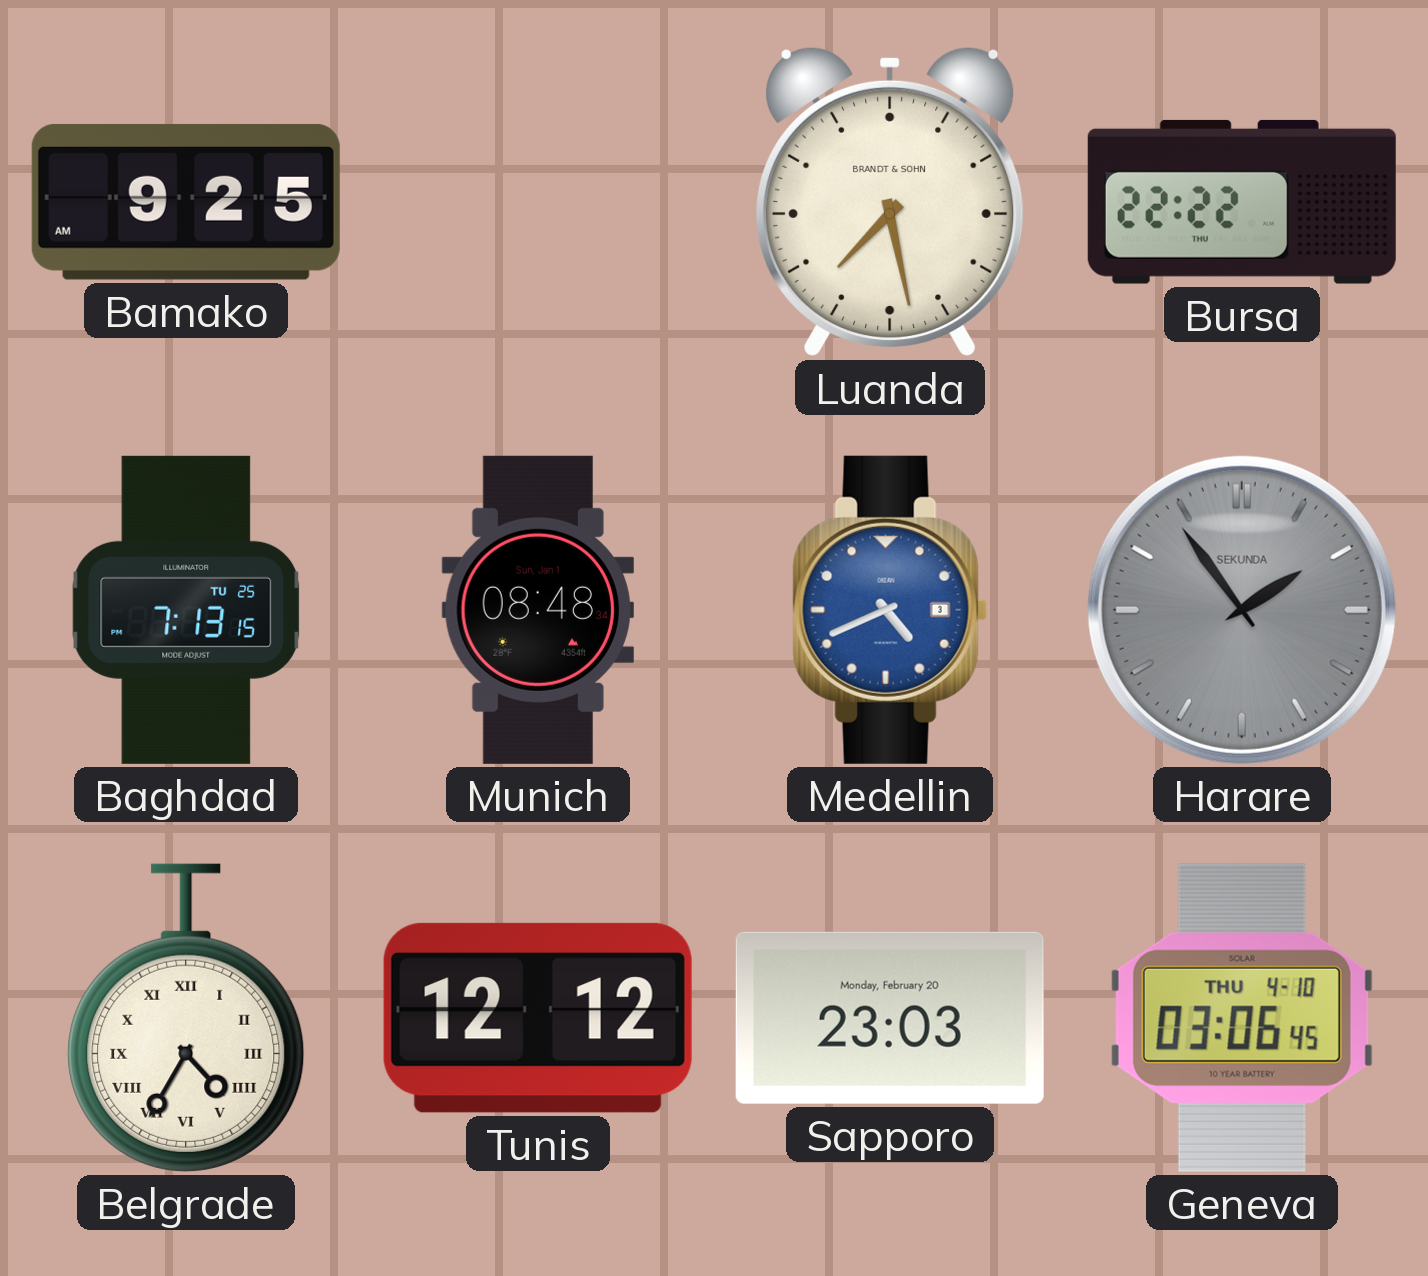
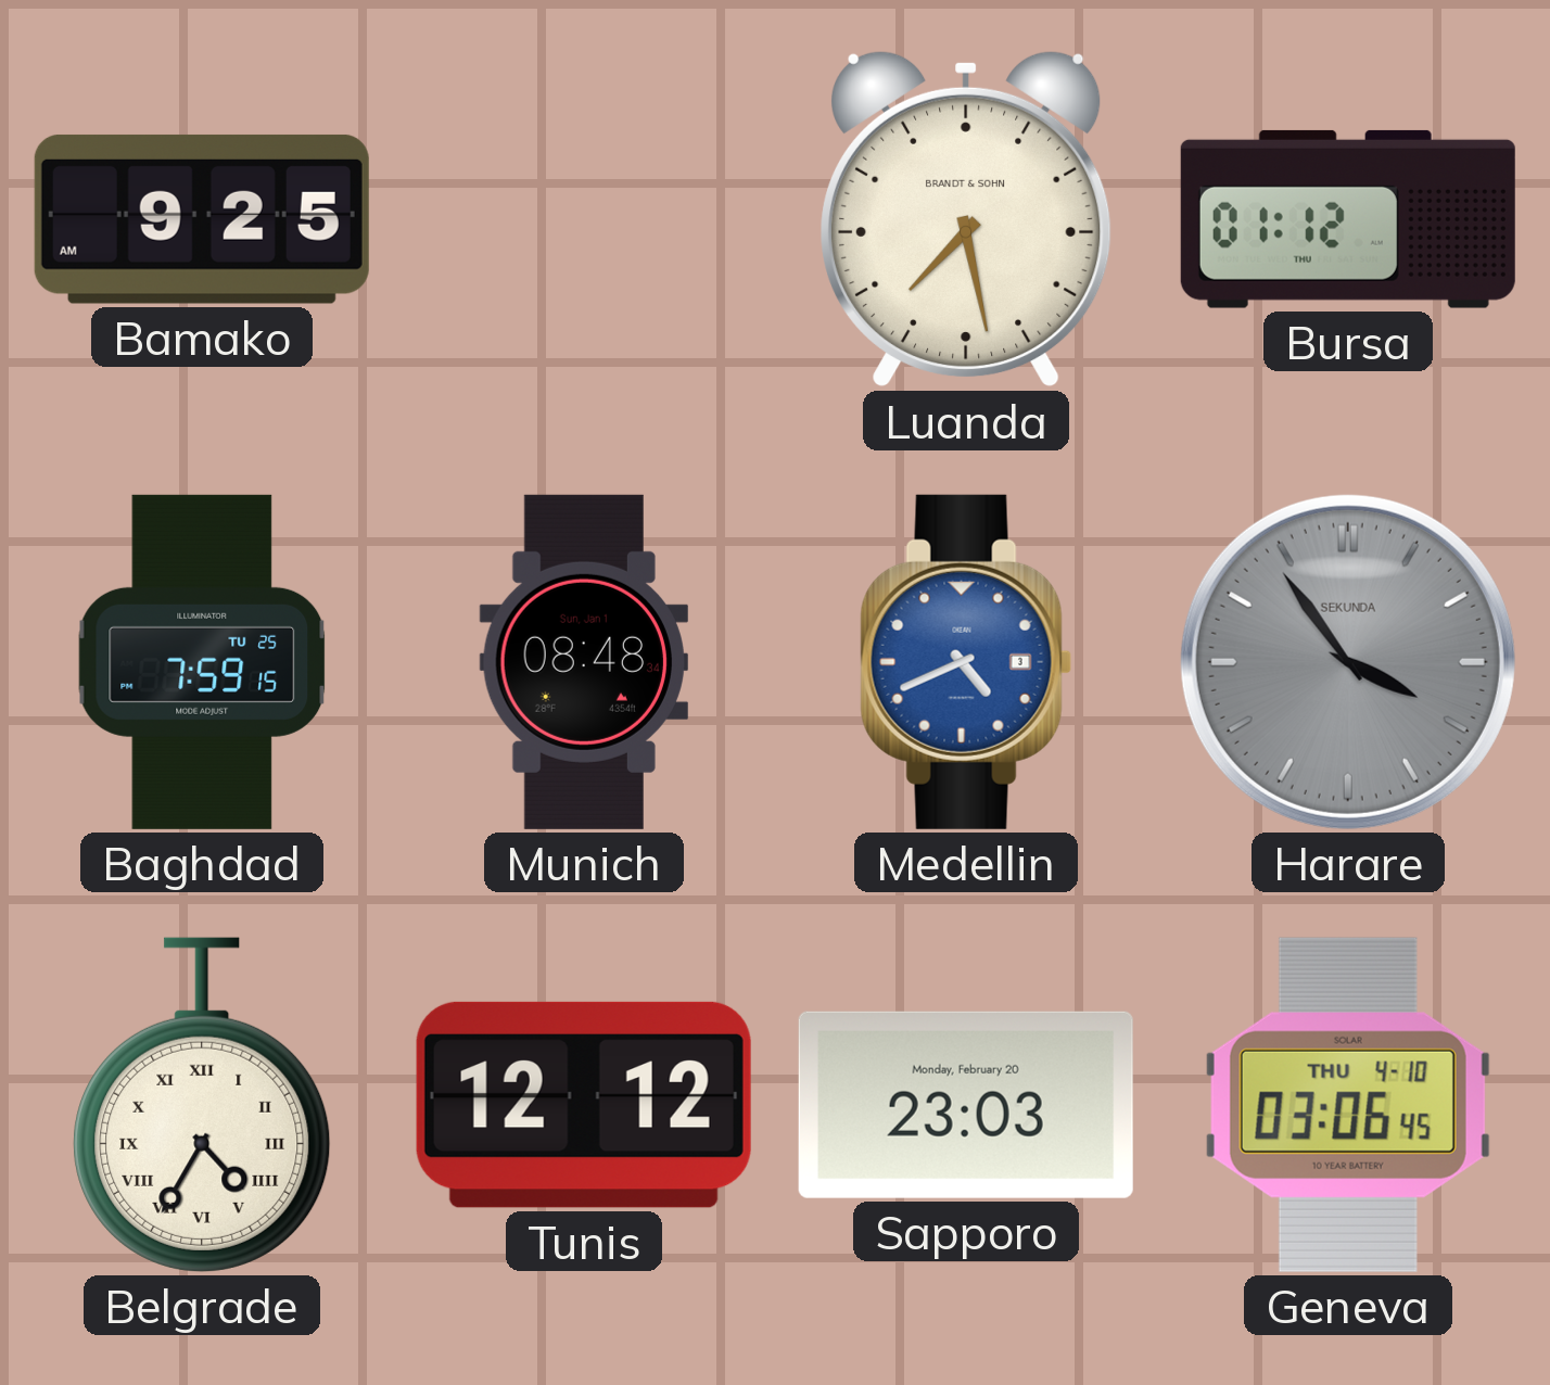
Bursa: 22:22 -> 01:12
Baghdad: 7:13 -> 7:59
Harare: 1:54 -> 3:54
